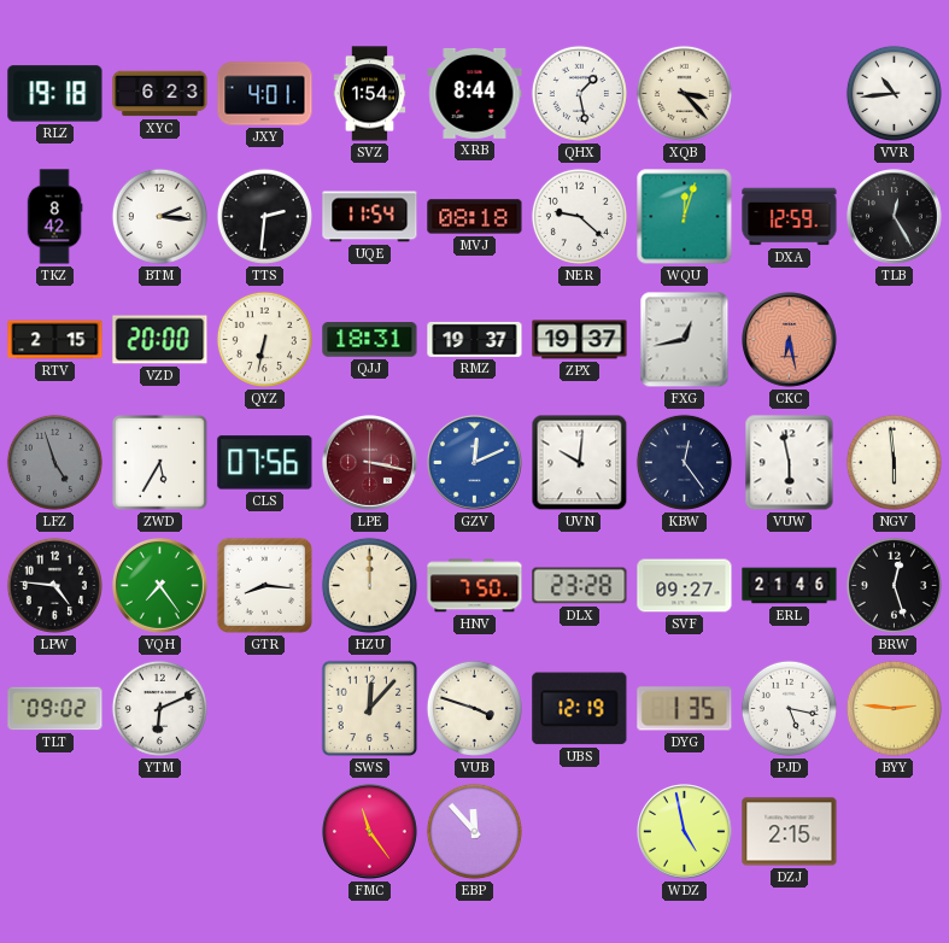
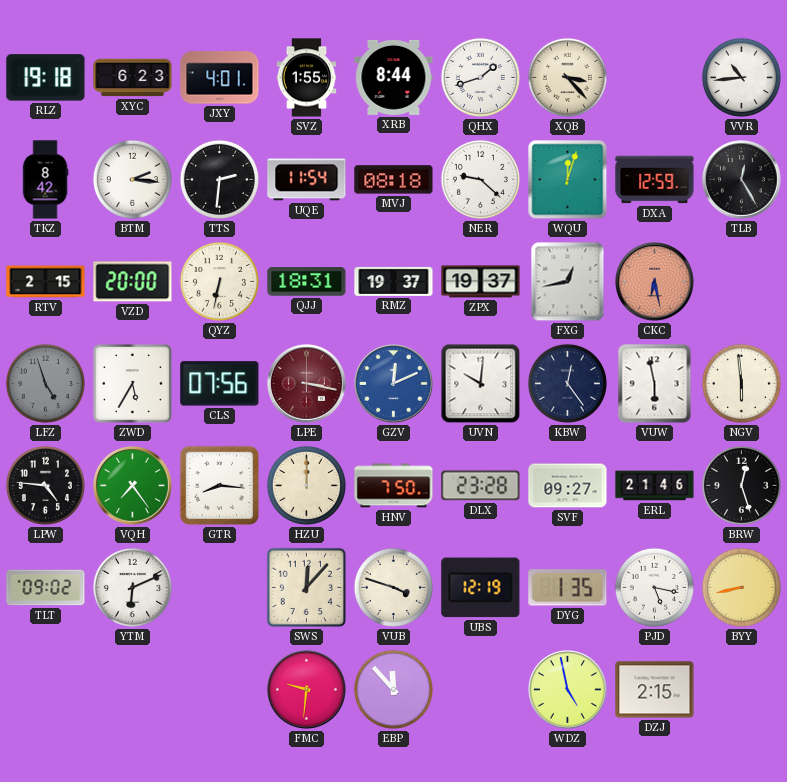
SVZ: 1:54 -> 1:55
QHX: 1:28 -> 1:42
BYY: 2:46 -> 8:43
FMC: 11:24 -> 9:31
